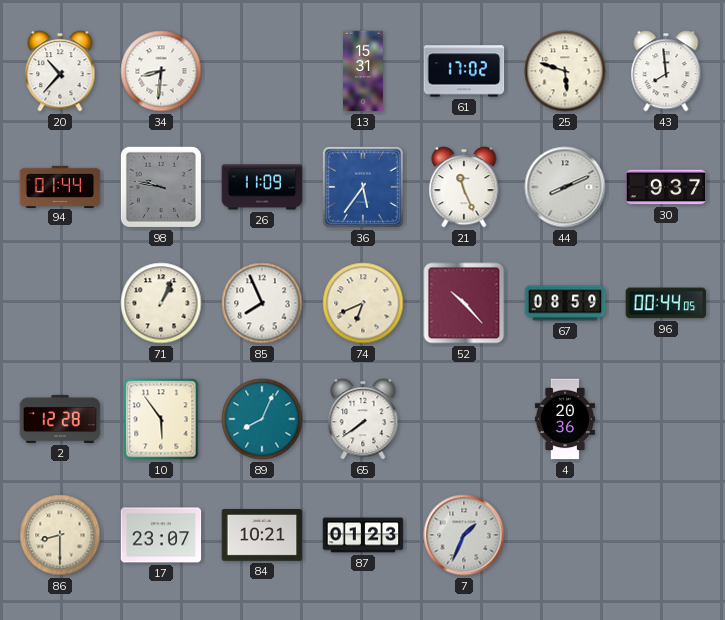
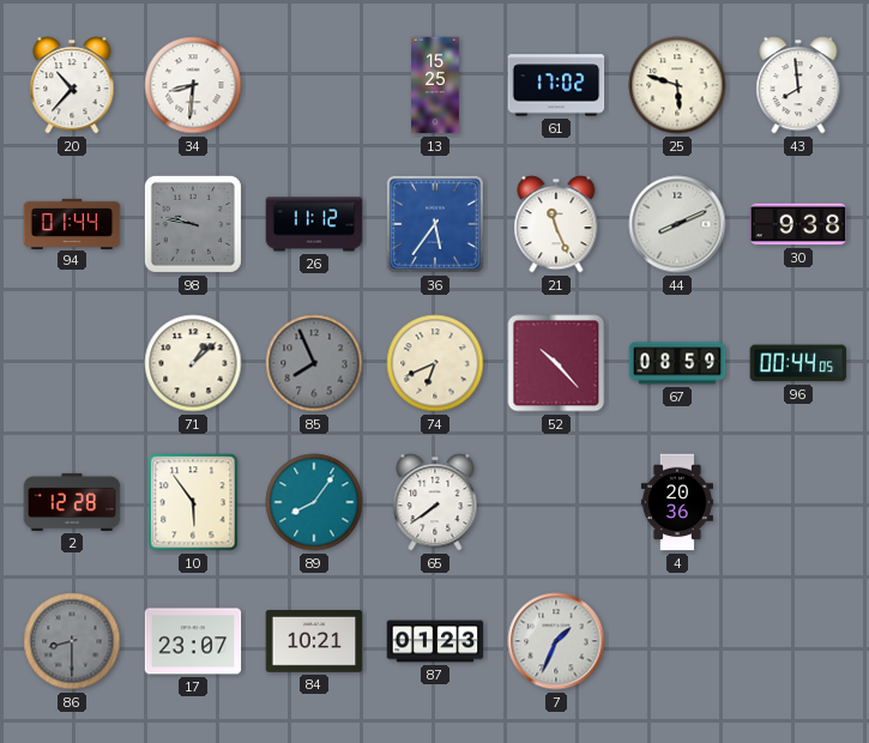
13: 15:31 -> 15:25
26: 11:09 -> 11:12
30: 9:37 -> 9:38
71: 1:04 -> 1:08
85 dial: white -> grey
89: 8:04 -> 8:06
86 dial: cream -> grey
